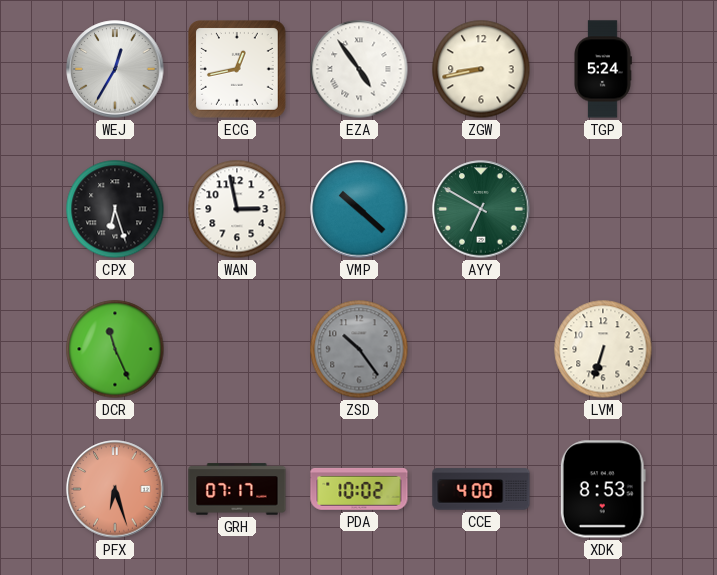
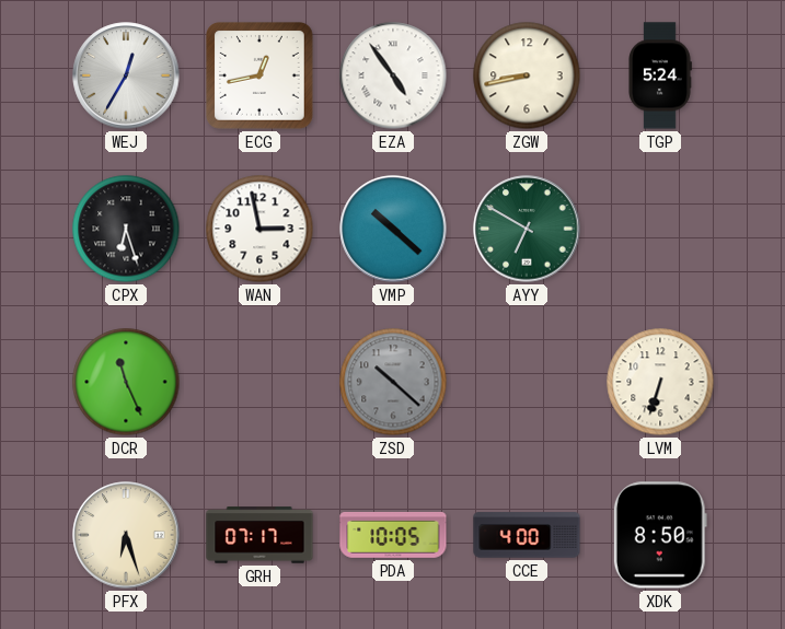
ZSD: 10:24 -> 10:22
PFX dial: salmon -> cream
PDA: 10:02 -> 10:05
XDK: 8:53 -> 8:50
